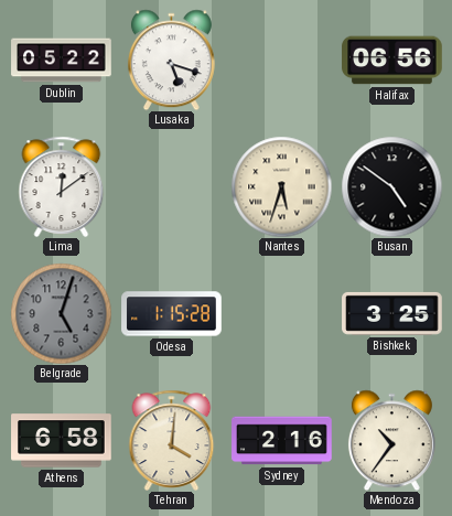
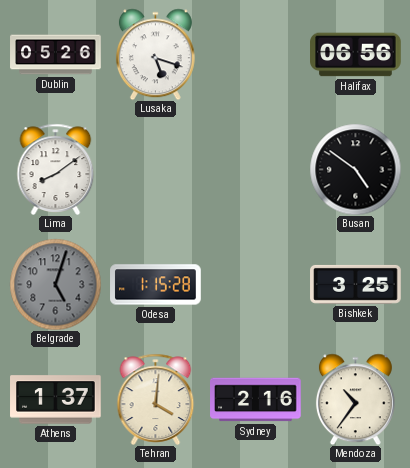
Dublin: 05:22 -> 05:26
Lima: 12:09 -> 8:09
Nantes: 5:33 -> none
Athens: 6:58 -> 1:37
